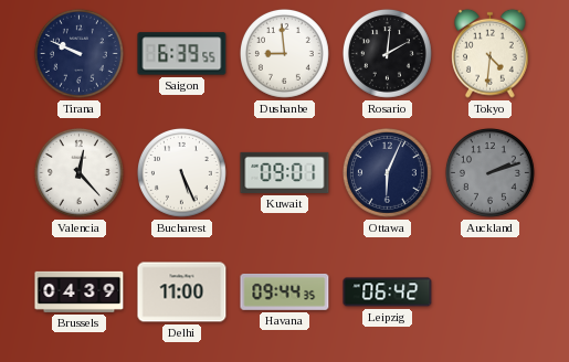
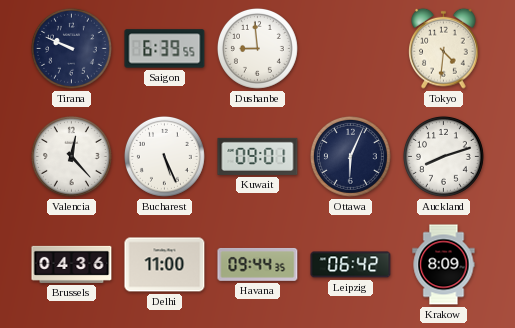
Rosario: 2:01 -> none
Auckland: 2:12 -> 8:12
Auckland dial: grey -> white
Brussels: 04:39 -> 04:36
Krakow: none -> 8:09
